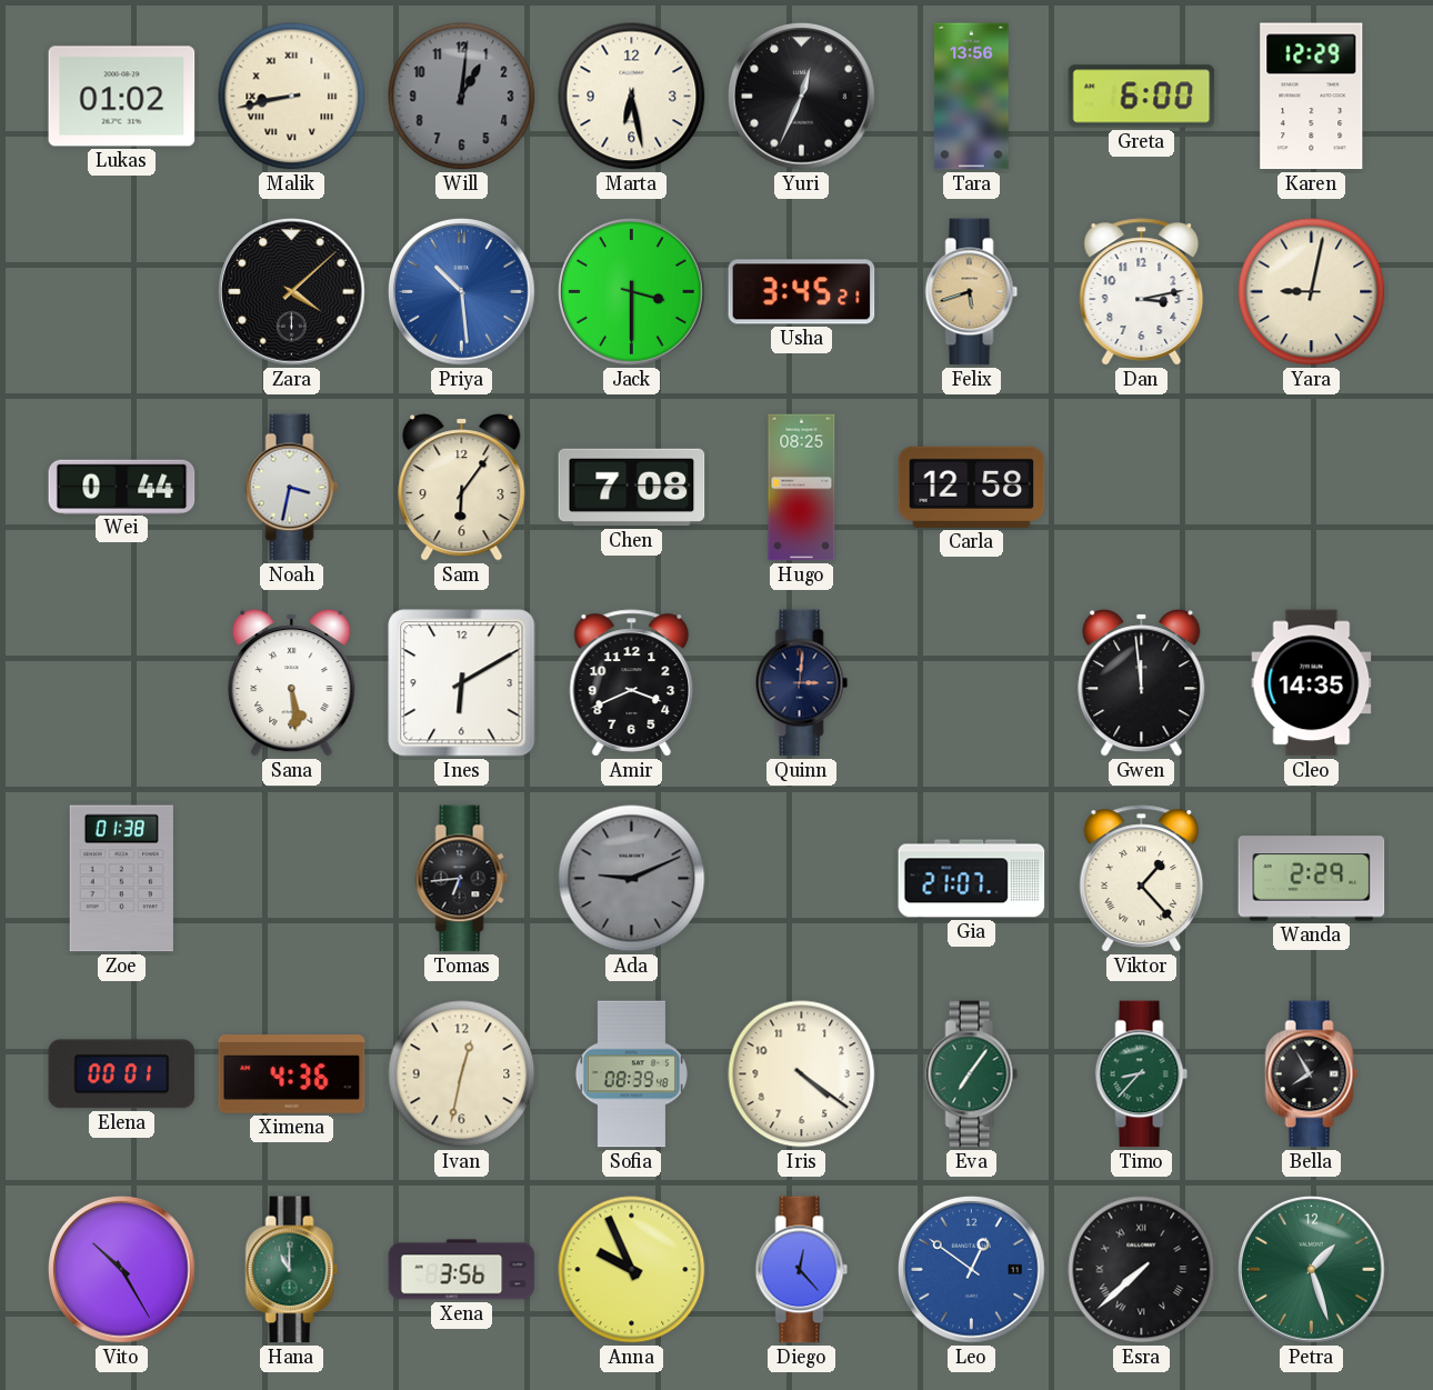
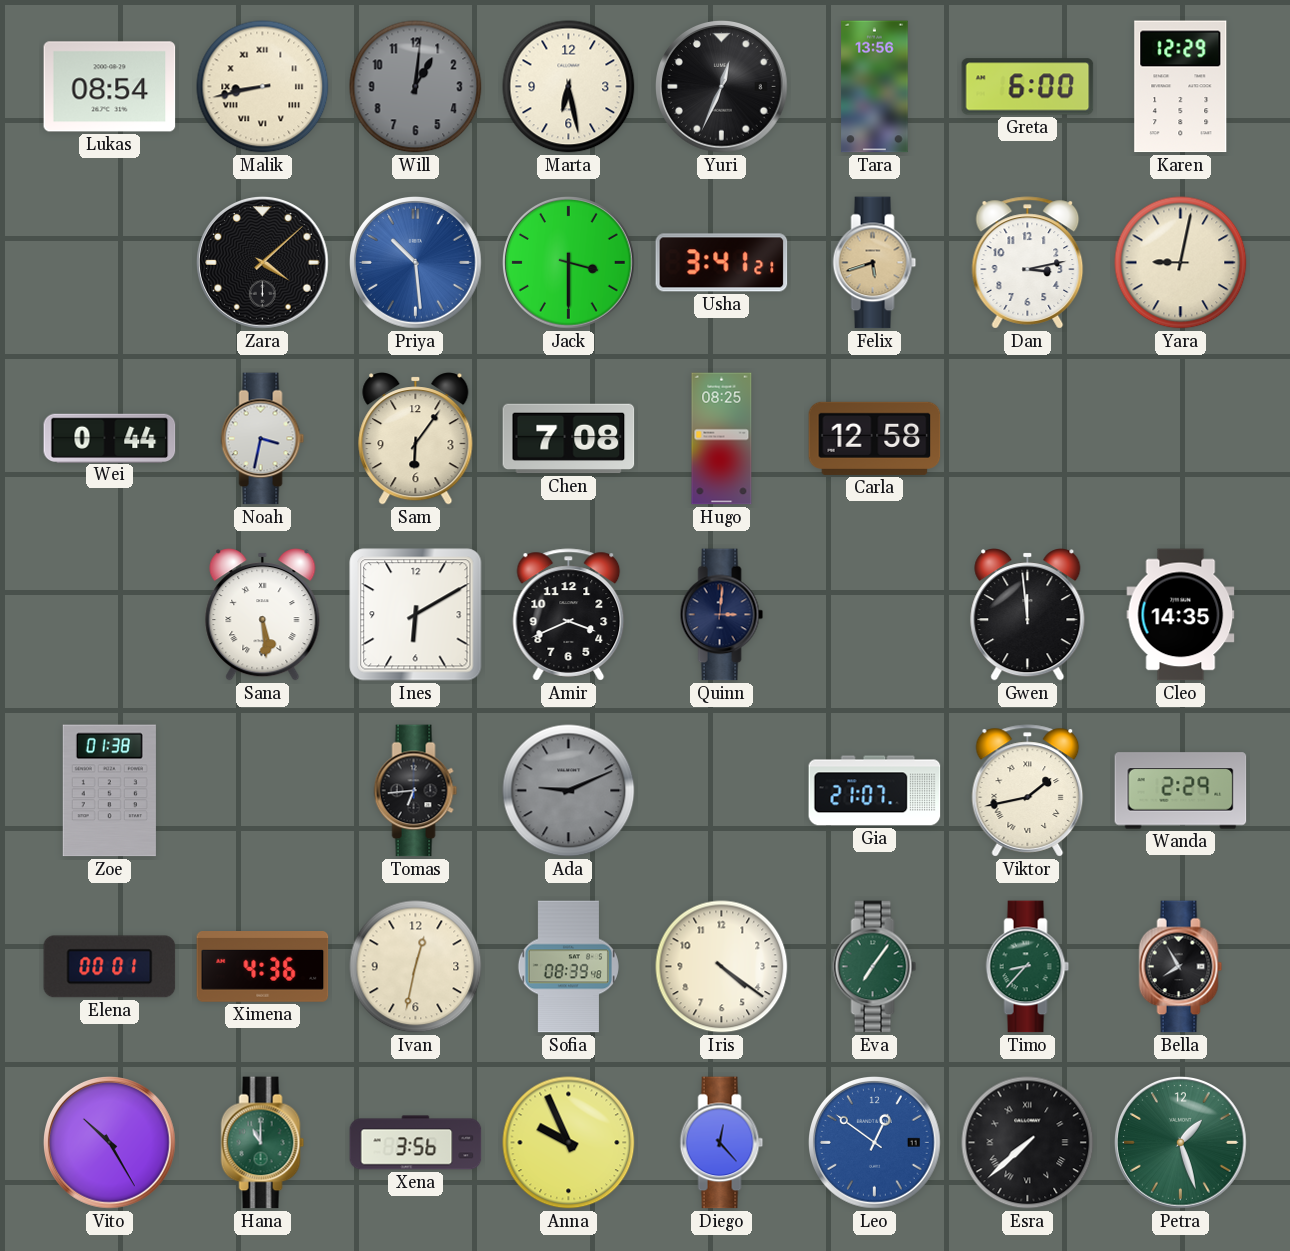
Lukas: 01:02 -> 08:54
Usha: 3:45 -> 3:41
Viktor: 1:23 -> 1:43
